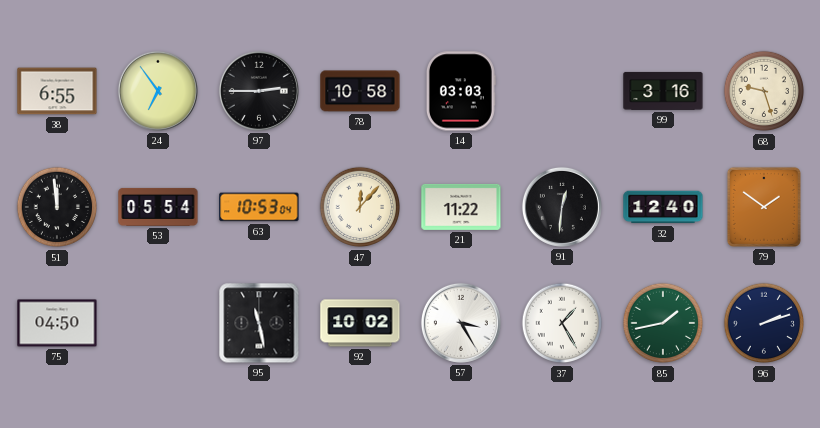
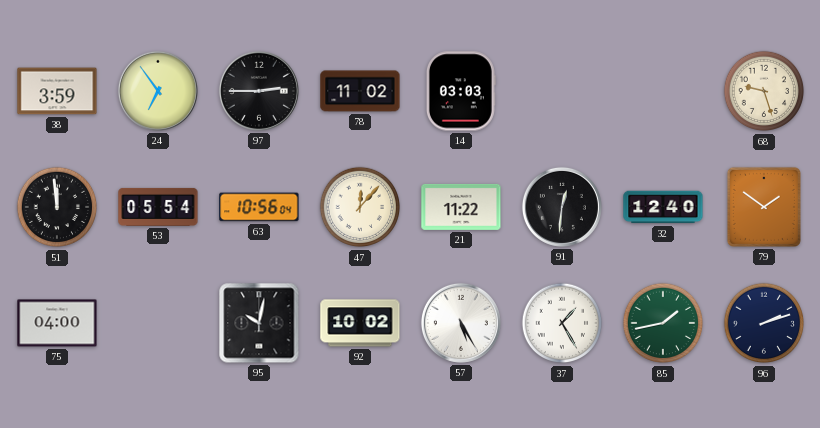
38: 6:55 -> 3:59
78: 10:58 -> 11:02
99: 3:16 -> none
63: 10:53 -> 10:56
75: 04:50 -> 04:00
95: 11:28 -> 10:02
57: 3:25 -> 5:25
